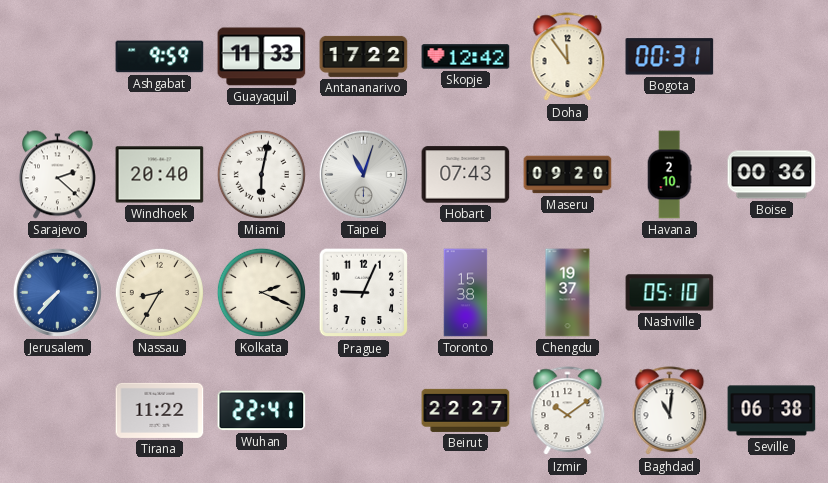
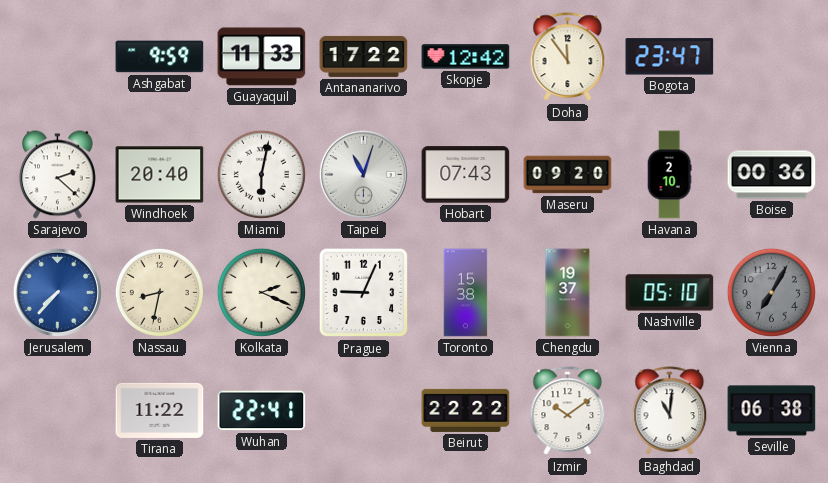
Bogota: 00:31 -> 23:47
Nassau: 8:35 -> 8:32
Vienna: none -> 7:05
Beirut: 22:27 -> 22:22
